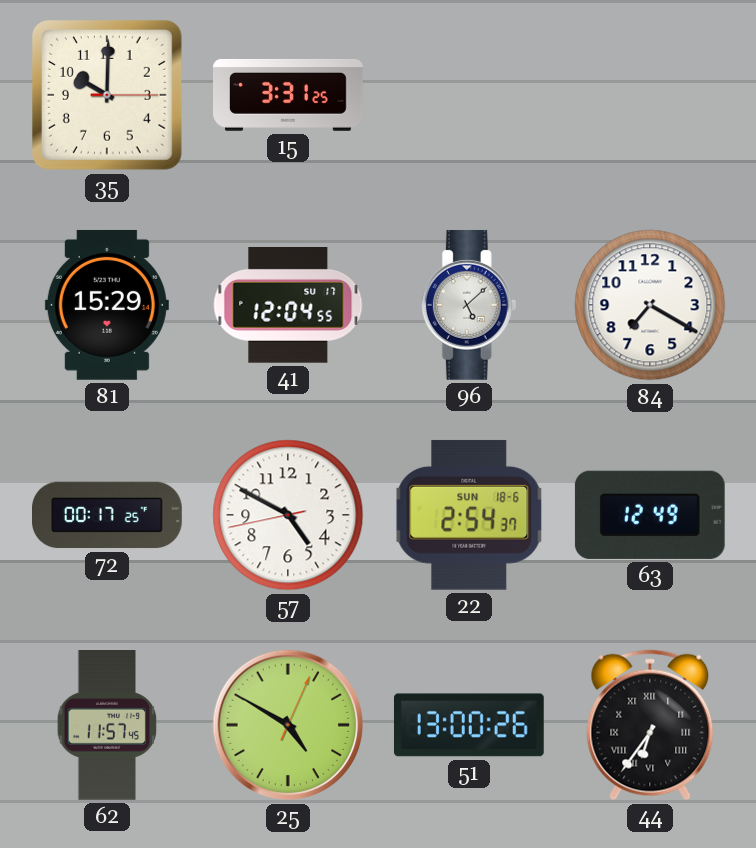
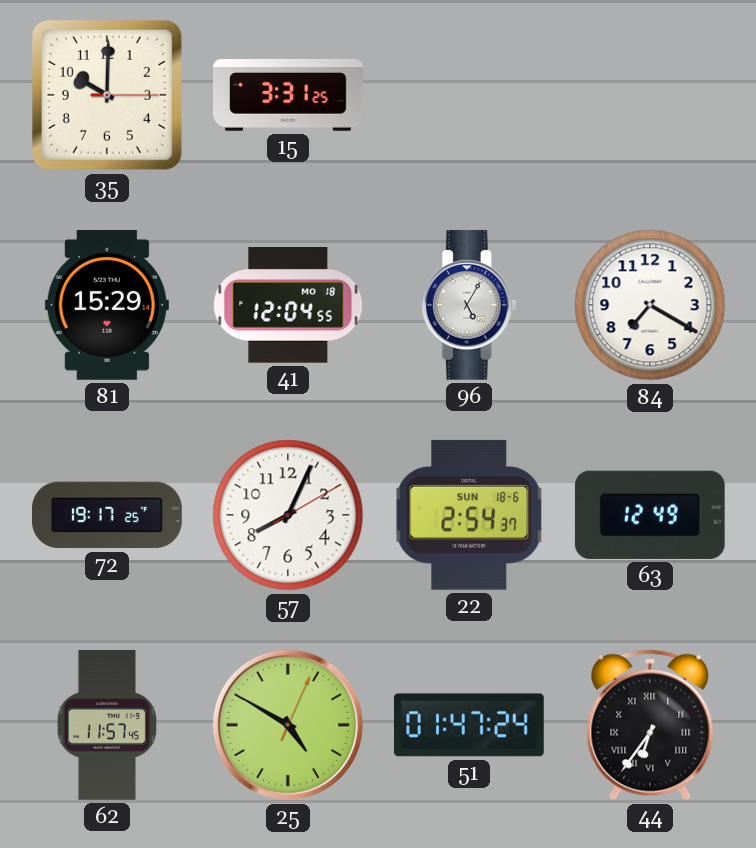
41 date: SU 17 -> MO 18
96: 5:08 -> 5:05
72: 00:17 -> 19:17
57: 4:49 -> 8:04
51: 13:00 -> 01:47
